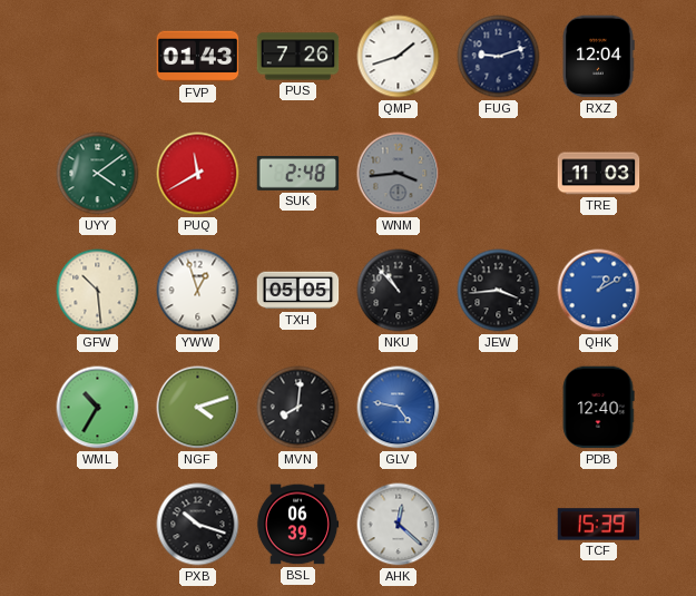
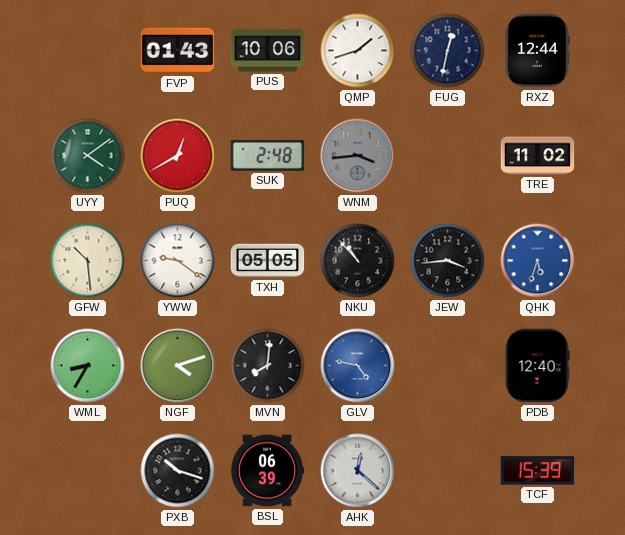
PUS: 7:26 -> 10:06
FUG: 9:12 -> 12:32
RXZ: 12:04 -> 12:44
PUQ: 11:40 -> 12:40
TRE: 11:03 -> 11:02
YWW: 12:57 -> 9:21
QHK: 1:10 -> 5:33
WML: 10:35 -> 8:35
